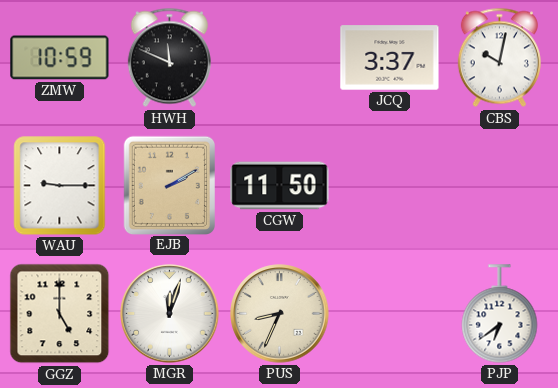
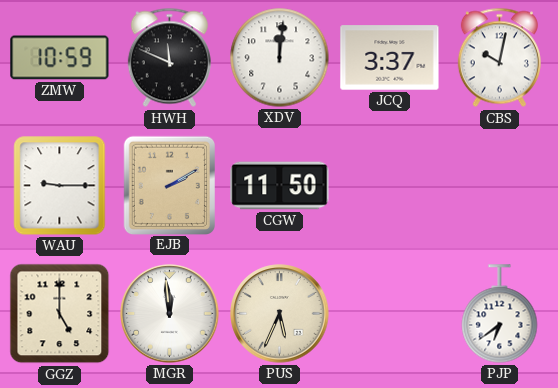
XDV: none -> 12:01
MGR: 12:03 -> 11:59
PUS: 8:34 -> 5:34
